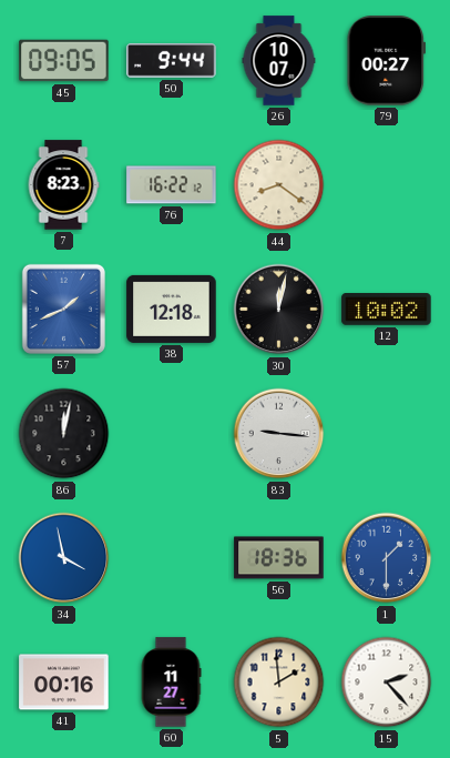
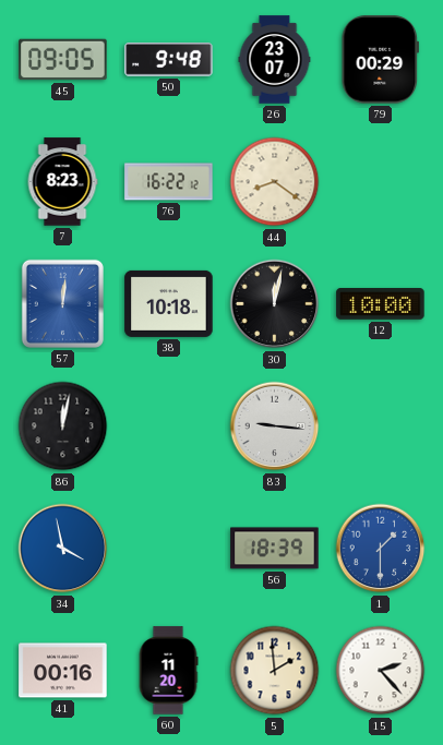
50: 9:44 -> 9:48
26: 10:07 -> 23:07
79: 00:27 -> 00:29
57: 1:41 -> 12:01
38: 12:18 -> 10:18
12: 10:02 -> 10:00
56: 18:36 -> 18:39
60: 11:27 -> 11:20
